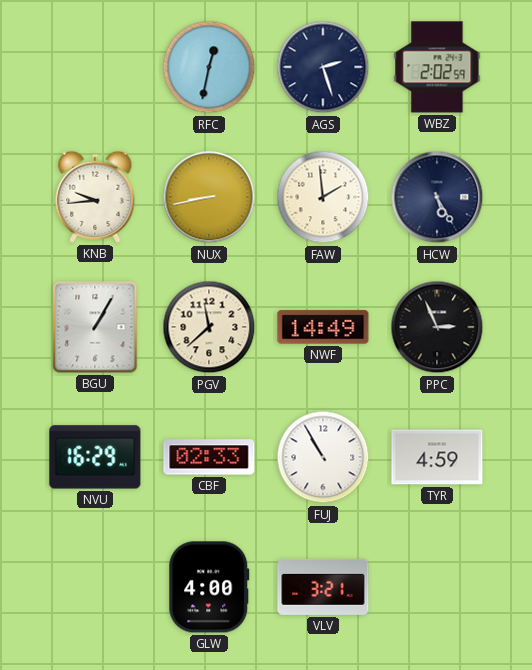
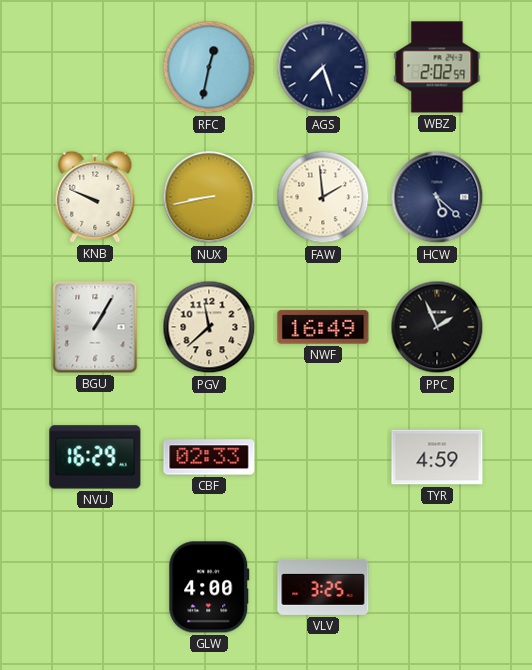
AGS: 2:27 -> 7:27
KNB: 9:44 -> 9:49
HCW: 5:25 -> 5:22
NWF: 14:49 -> 16:49
PPC: 2:56 -> 1:56
FUJ: 10:55 -> none
VLV: 3:21 -> 3:25
